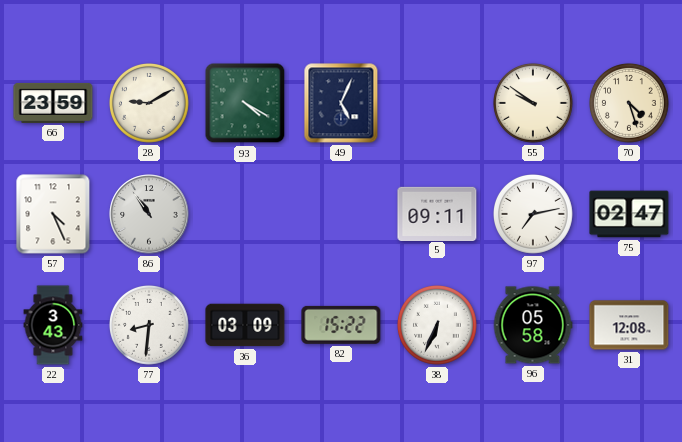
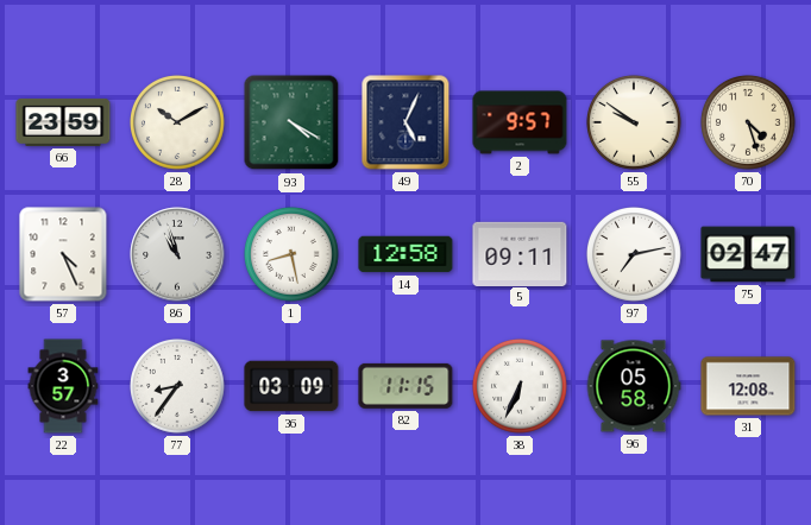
28: 9:10 -> 10:10
2: none -> 9:57
86: 10:54 -> 10:57
1: none -> 8:28
14: none -> 12:58
22: 3:43 -> 3:57
77: 8:31 -> 8:36
82: 15:22 -> 11:15
